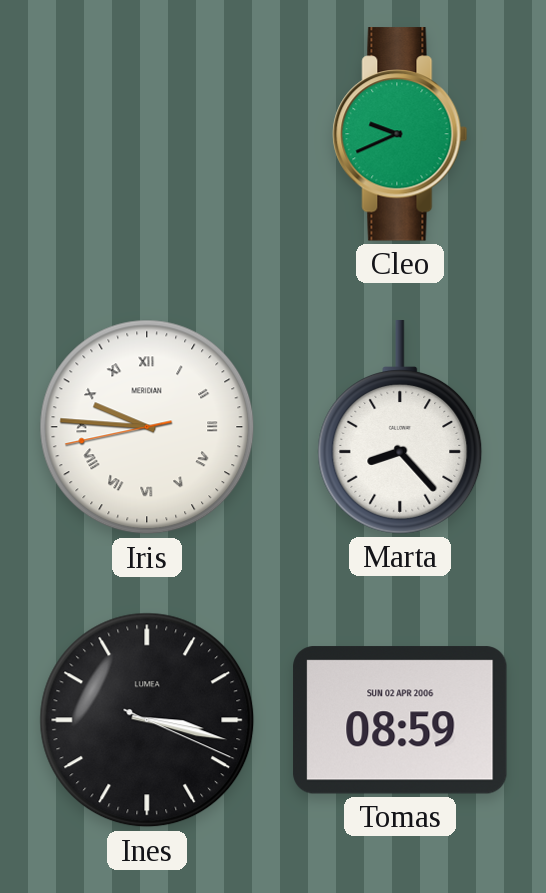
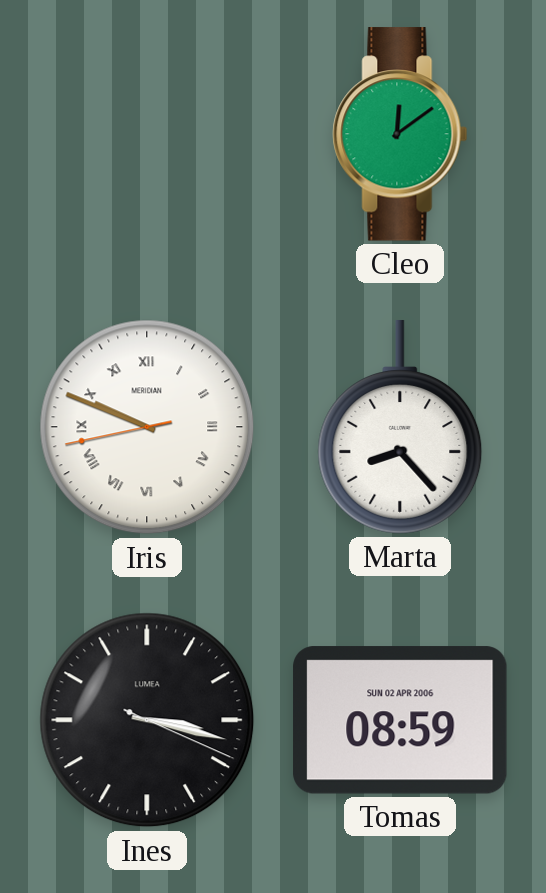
Cleo: 9:41 -> 12:09
Iris: 9:45 -> 9:48
